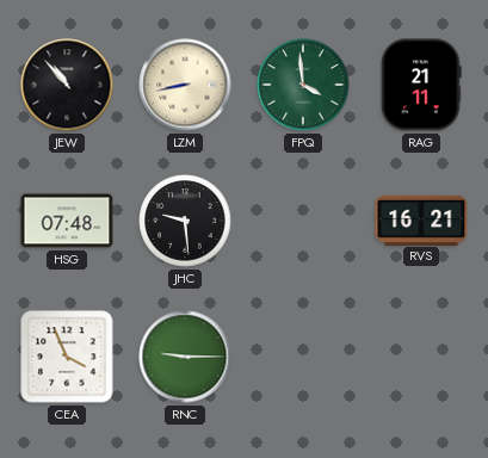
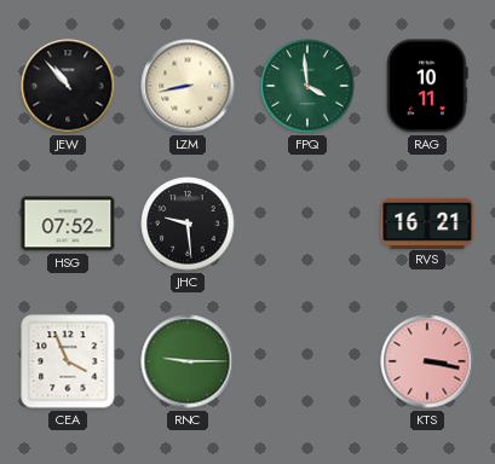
RAG: 21:11 -> 10:11
HSG: 07:48 -> 07:52
KTS: none -> 3:17
